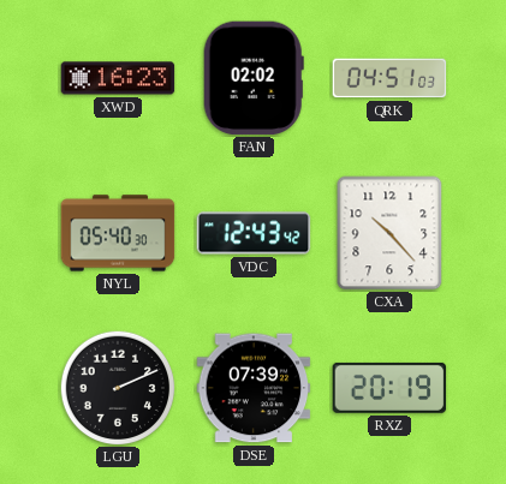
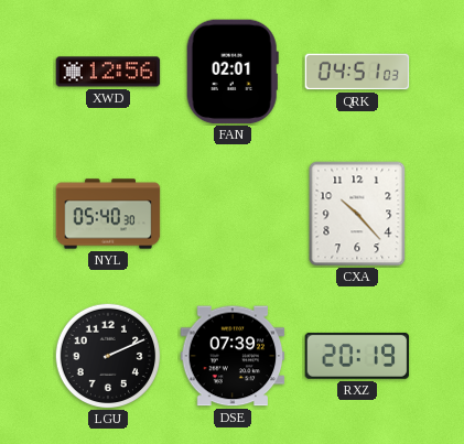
XWD: 16:23 -> 12:56
FAN: 02:02 -> 02:01
VDC: 12:43 -> none
